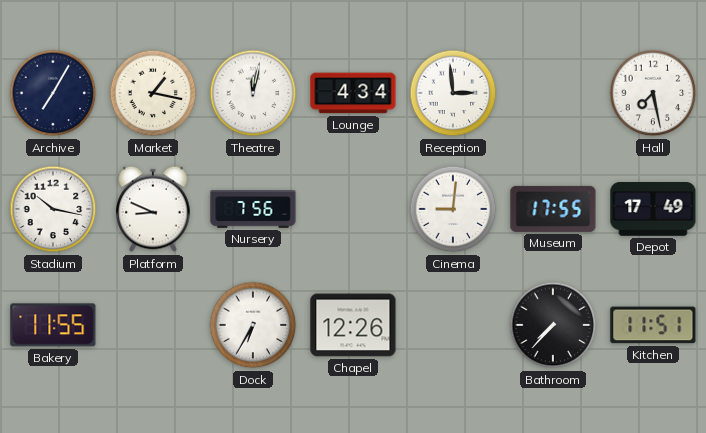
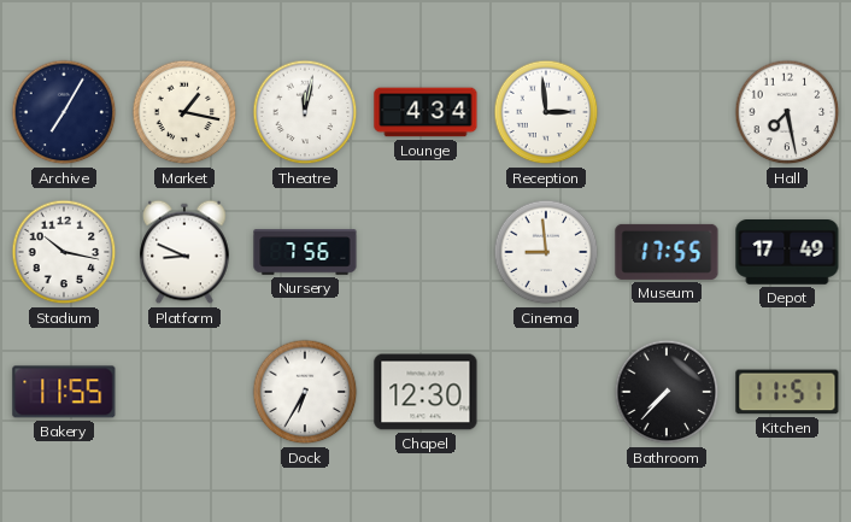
Cinema: 9:01 -> 8:59
Chapel: 12:26 -> 12:30
